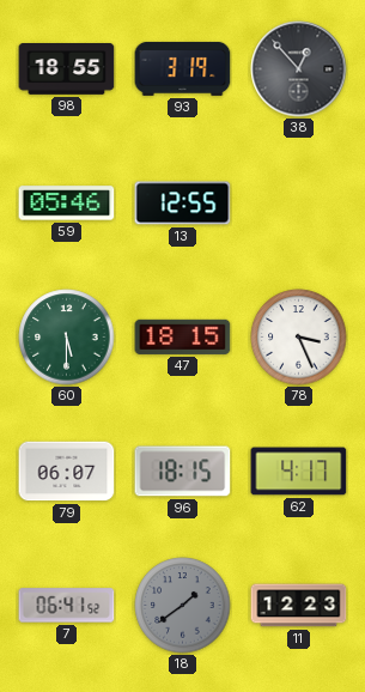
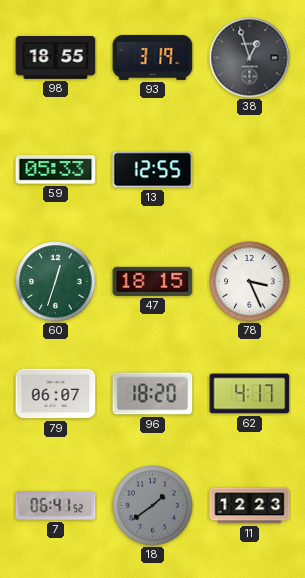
38: 12:53 -> 12:57
59: 05:46 -> 05:33
60: 5:30 -> 12:33
96: 18:15 -> 18:20
